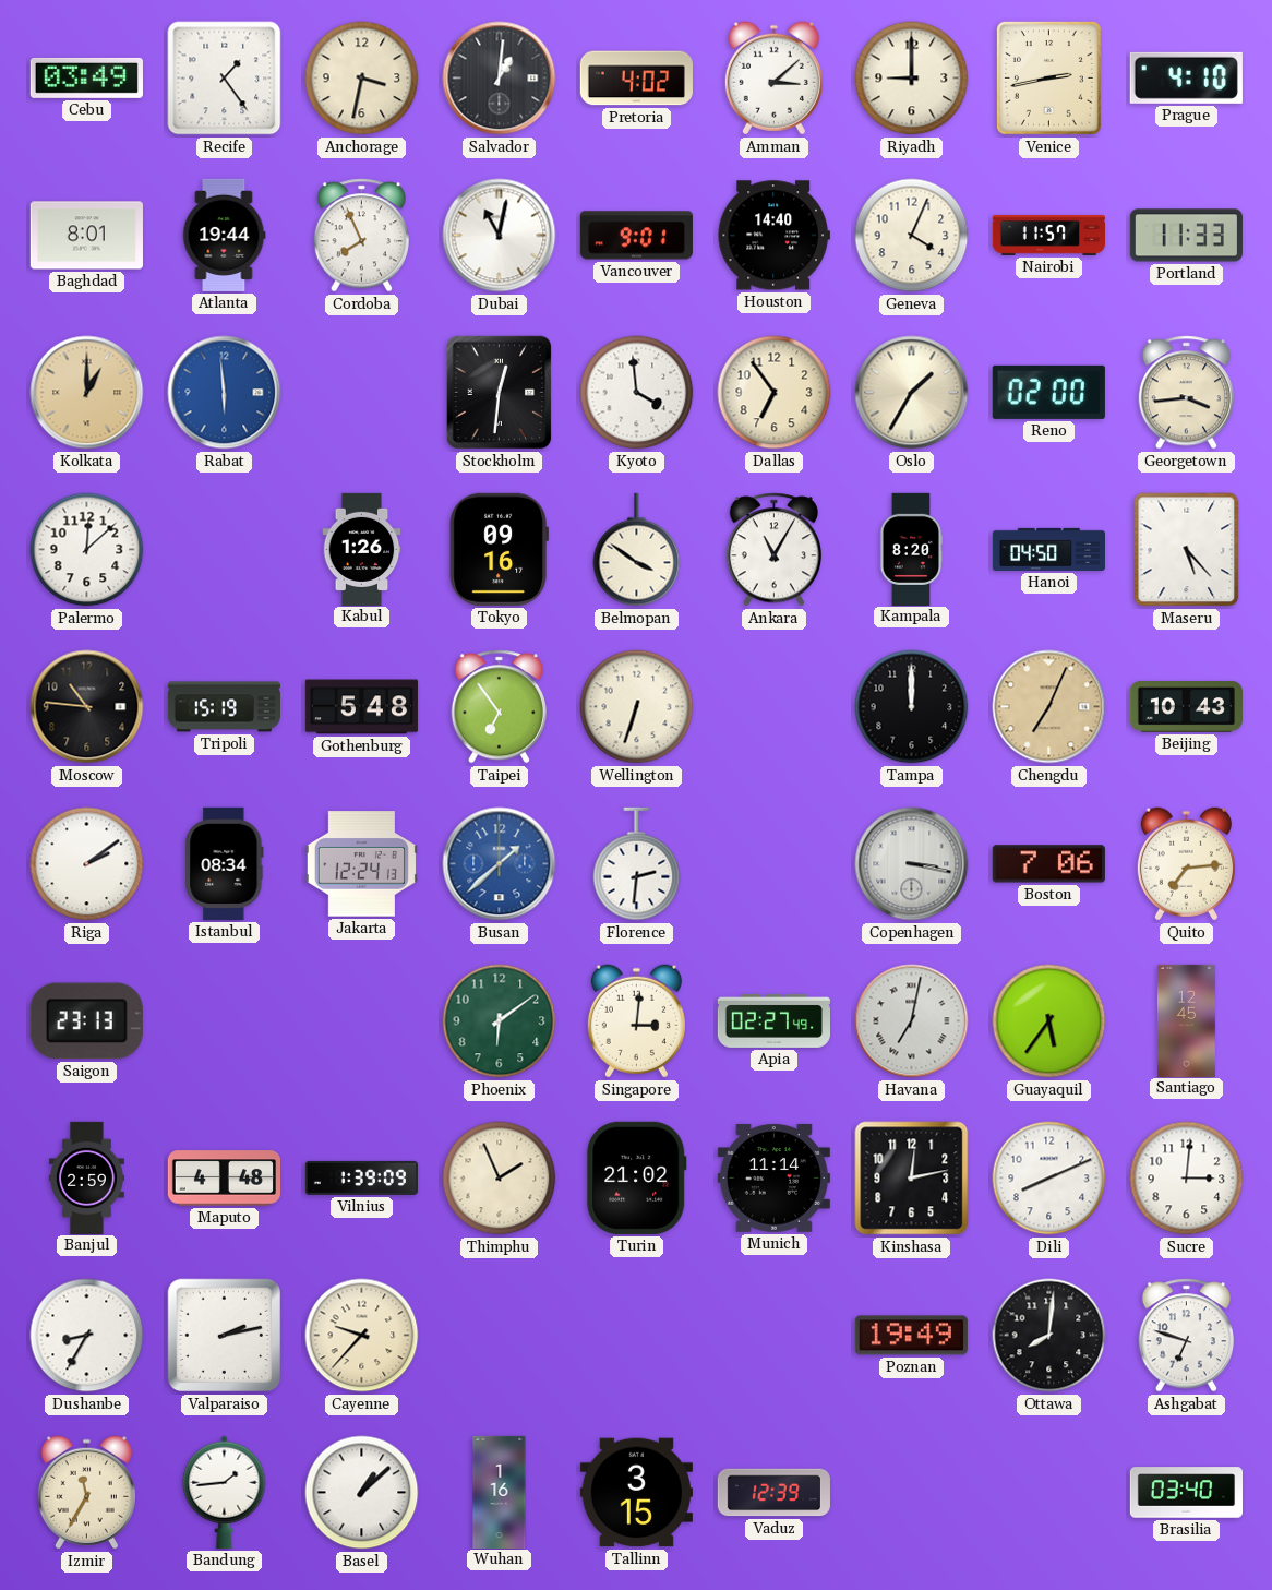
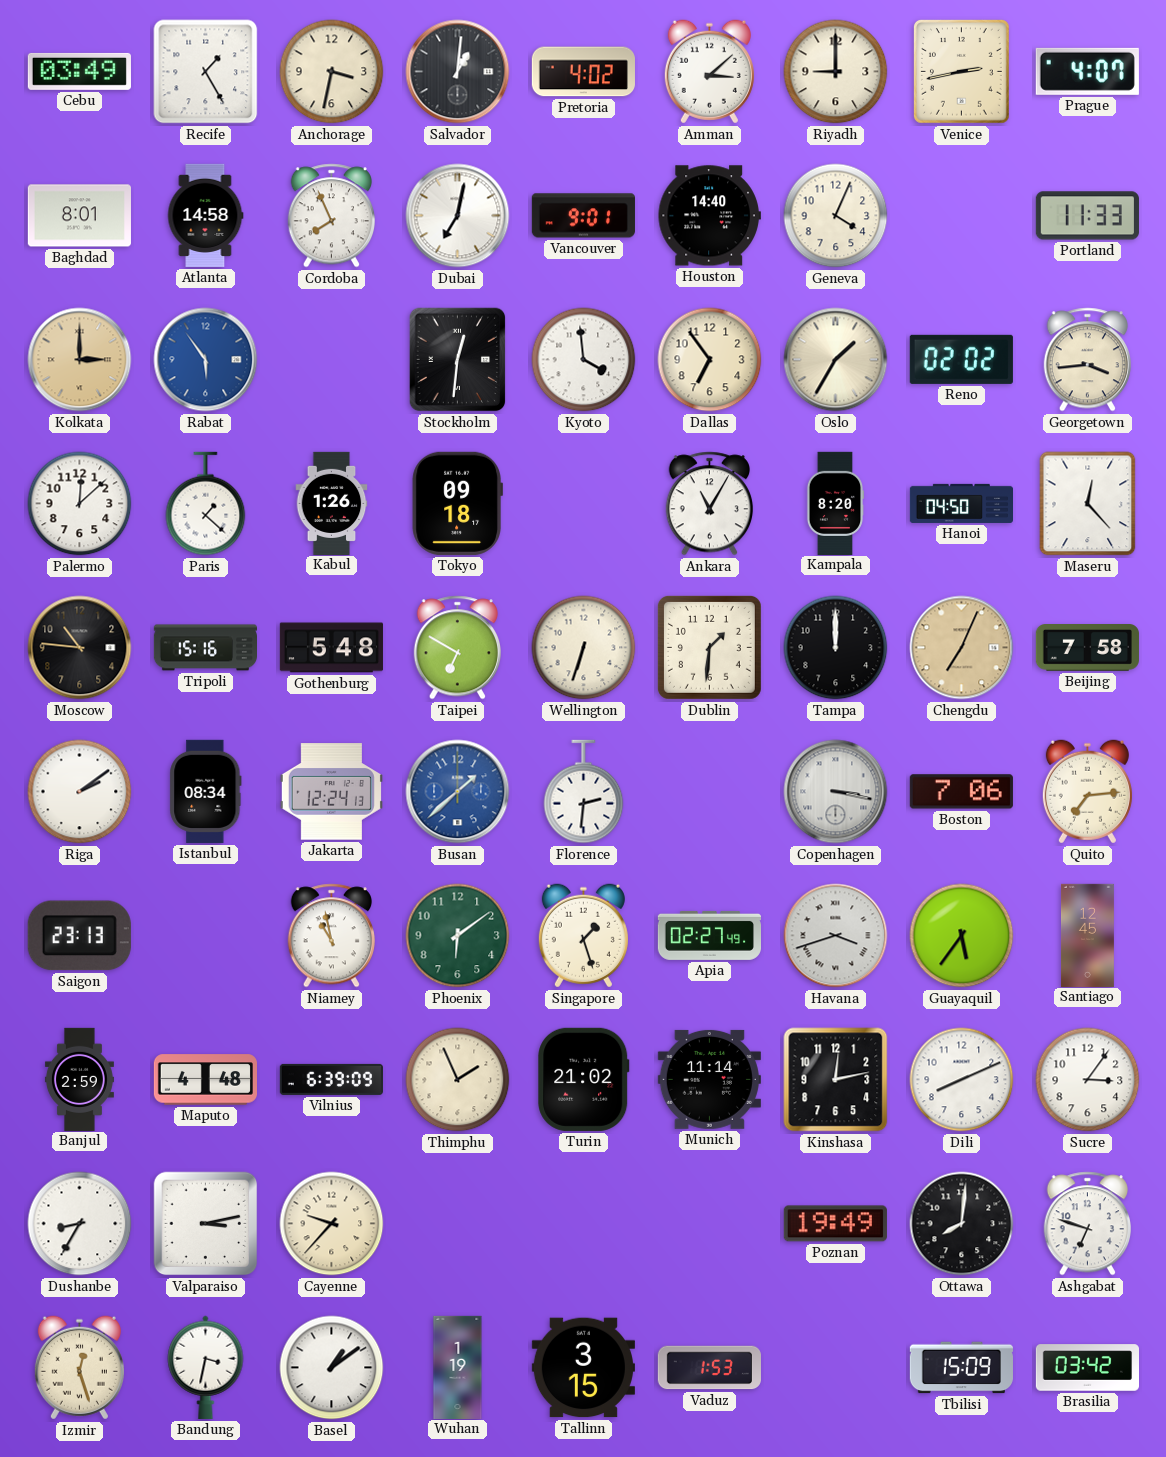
Recife: 1:24 -> 1:25
Prague: 4:10 -> 4:07
Atlanta: 19:44 -> 14:58
Dubai: 11:02 -> 7:02
Nairobi: 11:57 -> none
Kolkata: 1:00 -> 3:00
Rabat: 5:59 -> 5:54
Reno: 02:00 -> 02:02
Paris: none -> 1:22
Tokyo: 09:16 -> 09:18
Belmopan: 3:51 -> none
Maseru: 5:23 -> 12:23
Tripoli: 15:19 -> 15:16
Taipei: 6:54 -> 6:50
Dublin: none -> 1:31
Beijing: 10:43 -> 7:58
Niamey: none -> 10:58
Singapore: 3:01 -> 1:27
Havana: 7:02 -> 3:42
Vilnius: 1:39 -> 6:39
Sucre: 3:01 -> 3:06
Valparaiso: 2:13 -> 3:13
Izmir: 11:35 -> 12:27
Bandung: 1:44 -> 3:32
Basel: 1:08 -> 1:09
Wuhan: 1:16 -> 1:19
Vaduz: 12:39 -> 1:53
Tbilisi: none -> 15:09
Brasilia: 03:40 -> 03:42
